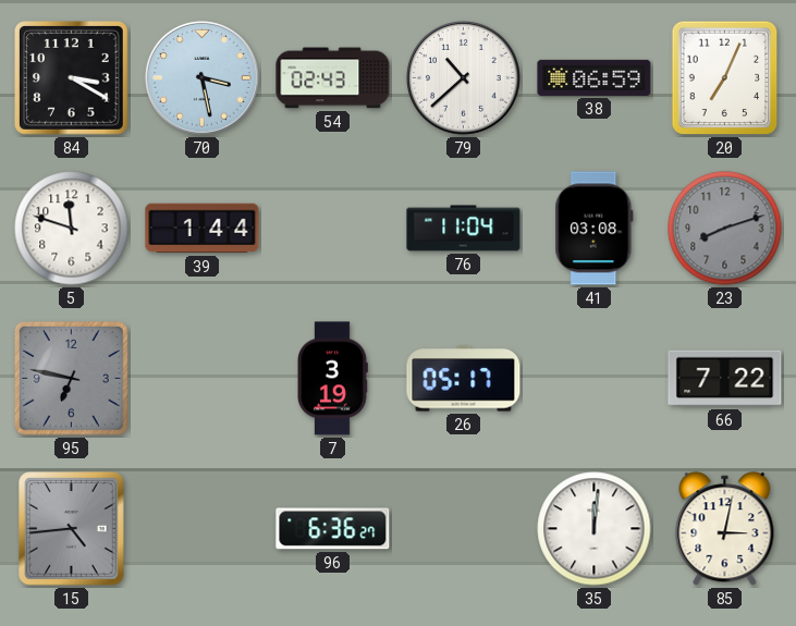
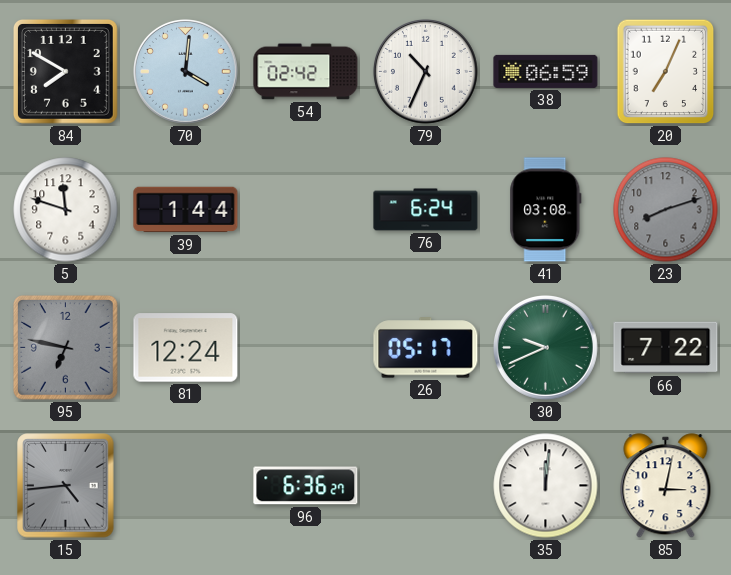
84: 3:20 -> 7:50
70: 3:28 -> 4:01
54: 02:43 -> 02:42
79: 10:38 -> 10:34
76: 11:04 -> 6:24
81: none -> 12:24
7: 3:19 -> none
30: none -> 9:41
